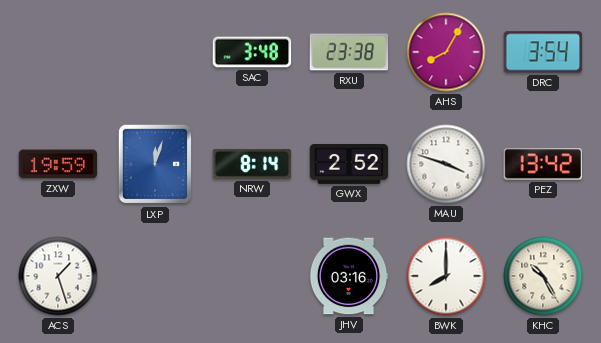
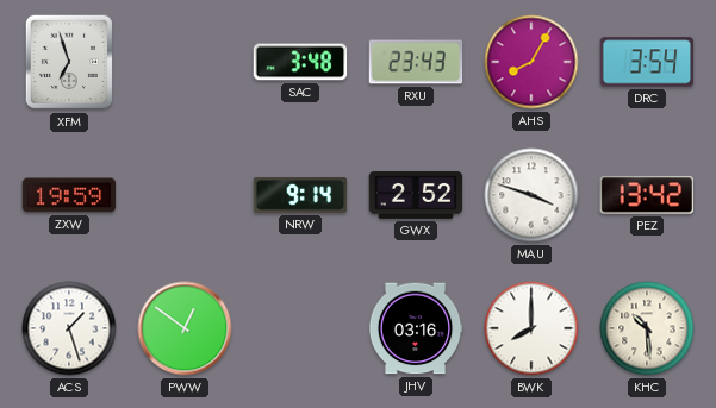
XFM: none -> 6:57
RXU: 23:38 -> 23:43
LXP: 12:03 -> none
NRW: 8:14 -> 9:14
PWW: none -> 12:51
KHC: 10:25 -> 10:29
